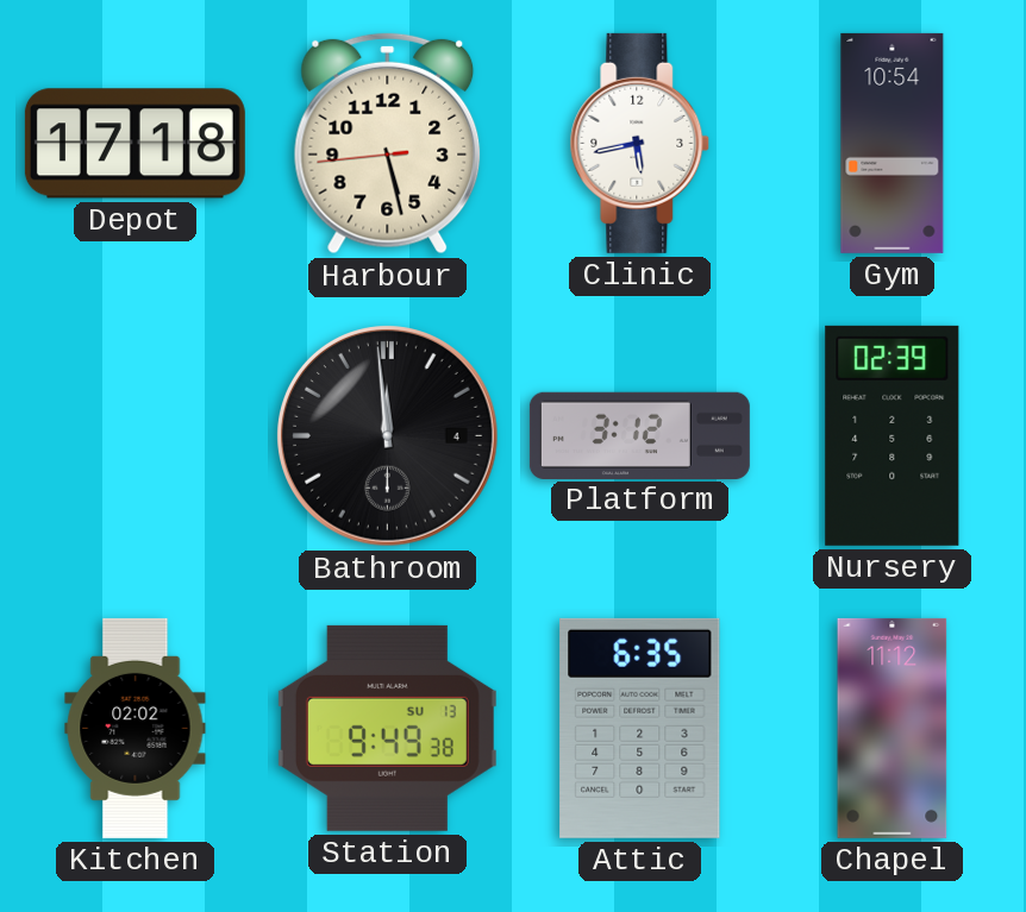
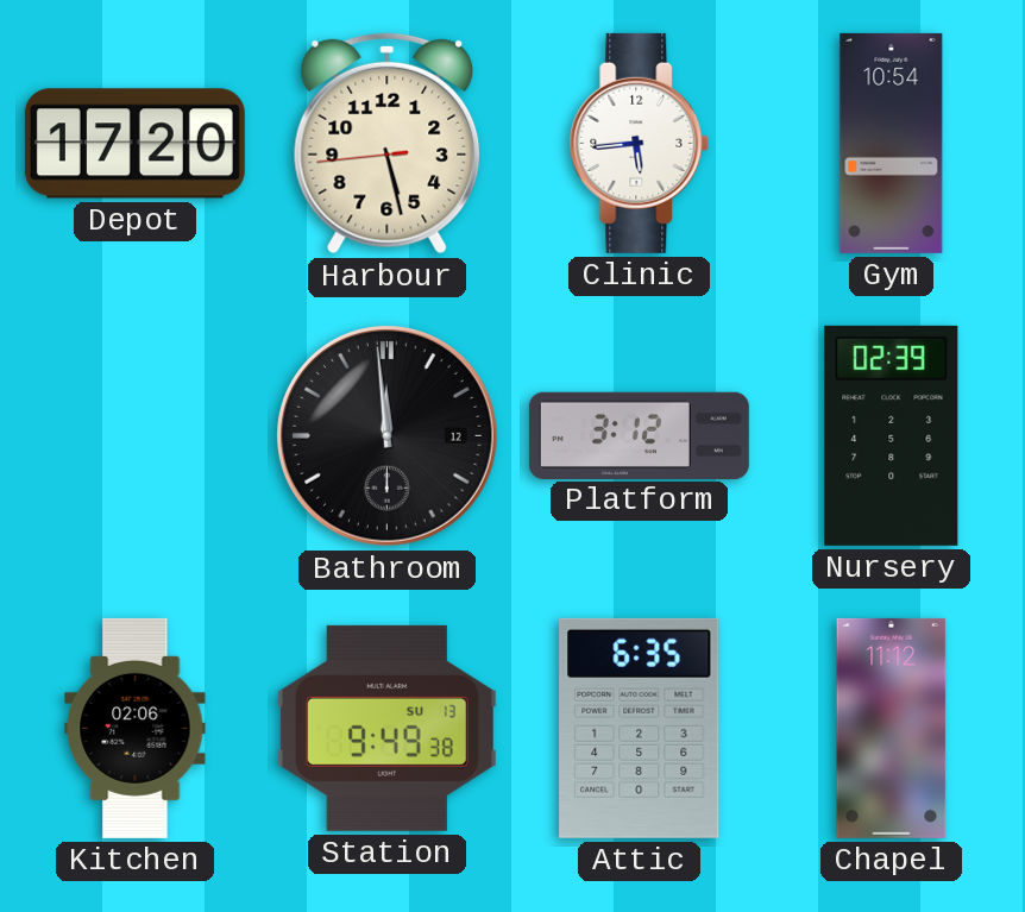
Depot: 17:18 -> 17:20
Clinic: 5:43 -> 5:44
Bathroom date: 4 -> 12
Kitchen: 02:02 -> 02:06
